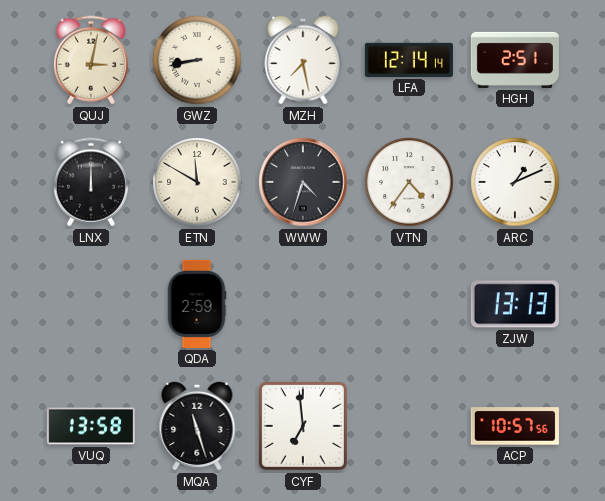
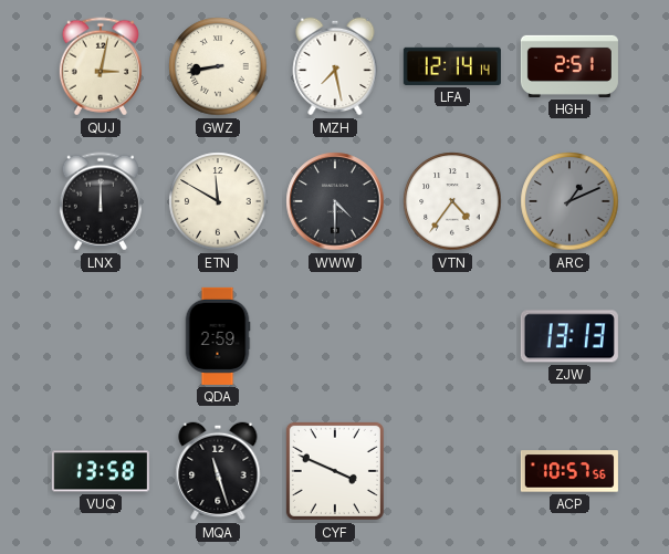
WWW: 4:33 -> 4:30
ARC dial: white -> grey
CYF: 6:59 -> 3:49
